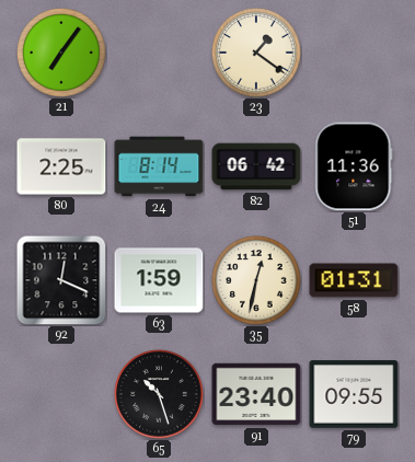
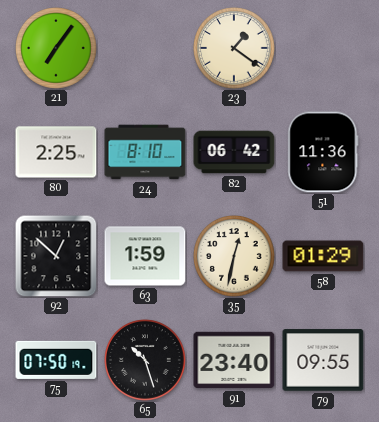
24: 8:14 -> 8:10
92: 12:19 -> 12:52
58: 01:31 -> 01:29
75: none -> 07:50
